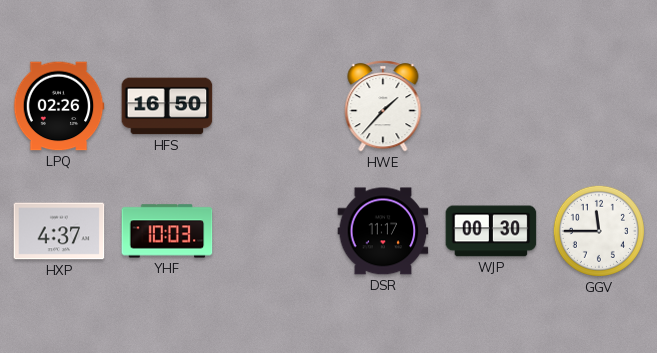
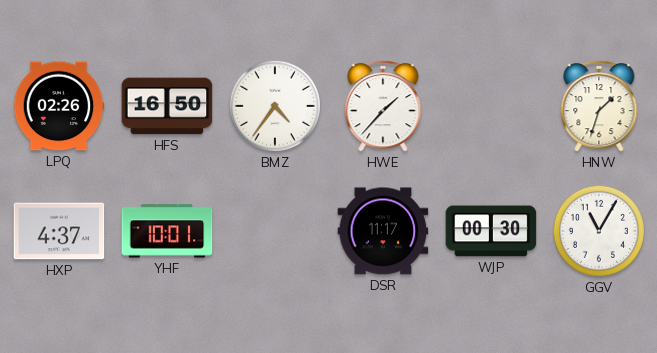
BMZ: none -> 4:36
HNW: none -> 1:33
YHF: 10:03 -> 10:01
GGV: 11:45 -> 11:05
